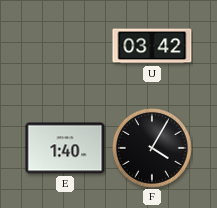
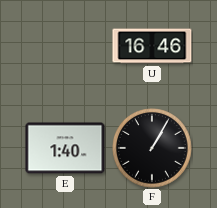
U: 03:42 -> 16:46
F: 4:05 -> 1:05
